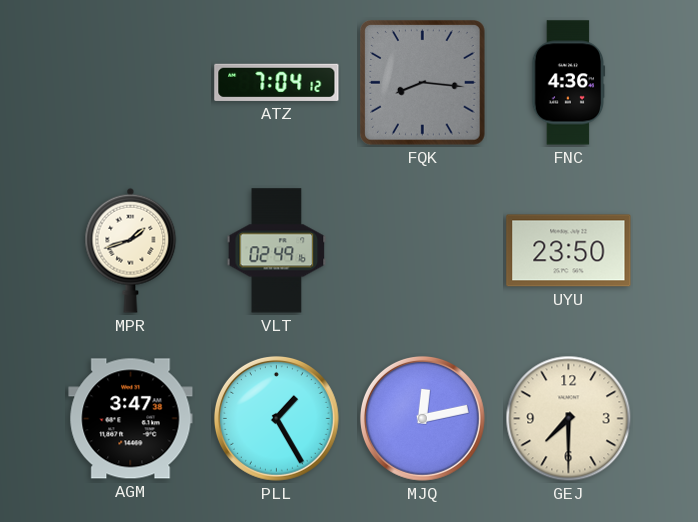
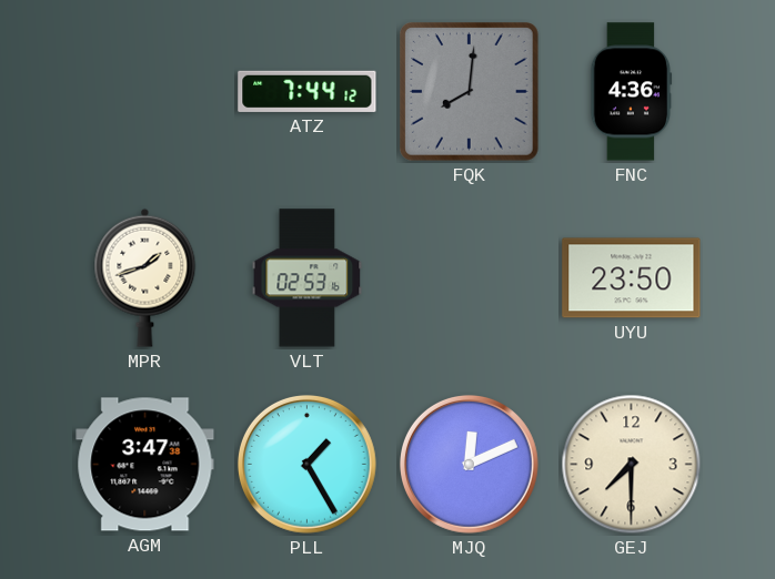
ATZ: 7:04 -> 7:44
FQK: 8:16 -> 8:01
VLT: 02:49 -> 02:53
MJQ: 12:13 -> 12:11
